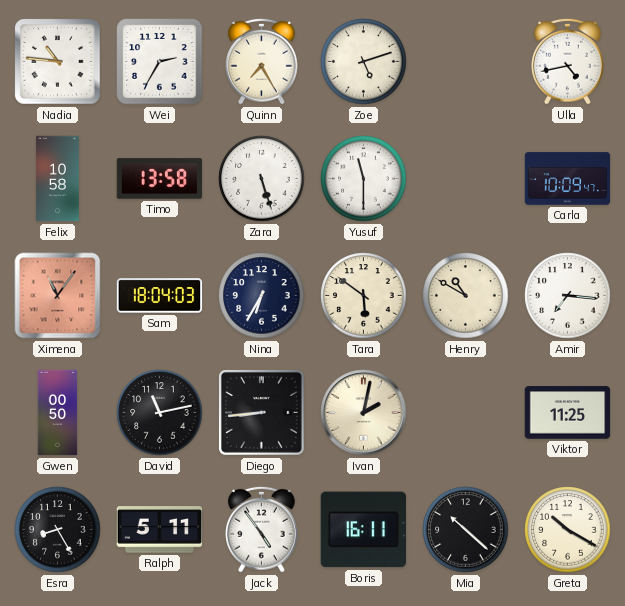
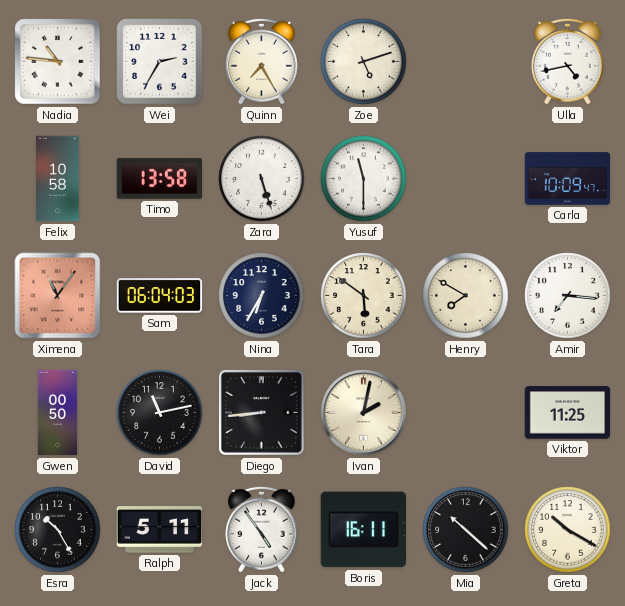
Sam: 18:04 -> 06:04
Henry: 10:50 -> 7:50
Esra: 8:25 -> 10:25
